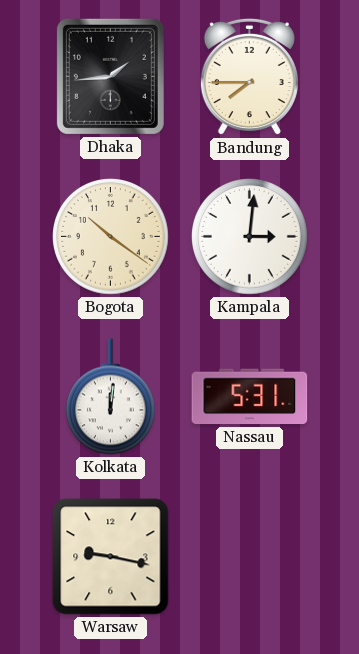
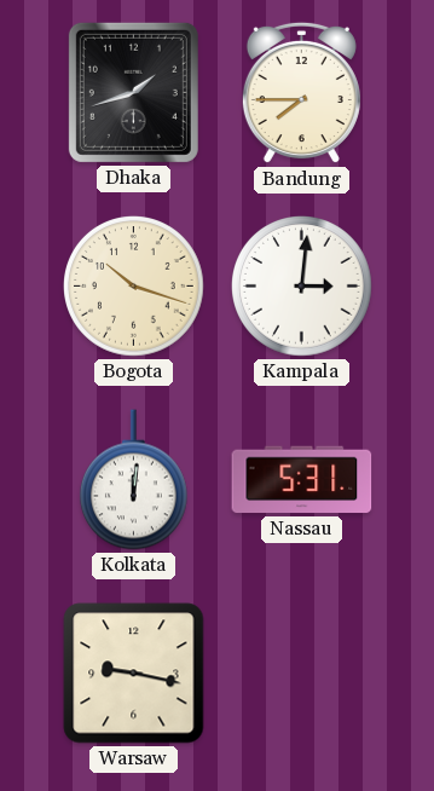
Dhaka: 1:44 -> 1:42
Bogota: 10:21 -> 10:18
